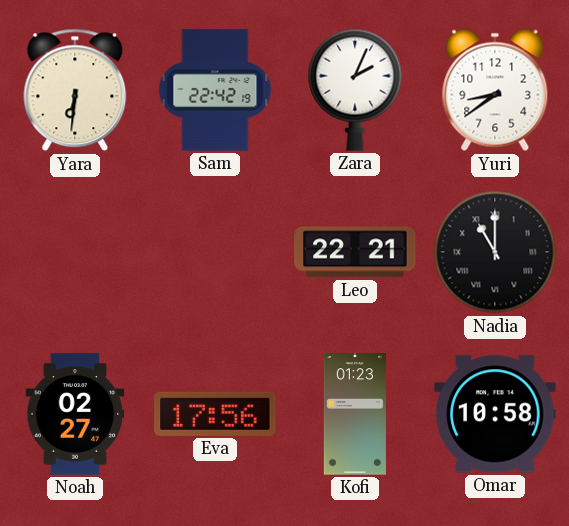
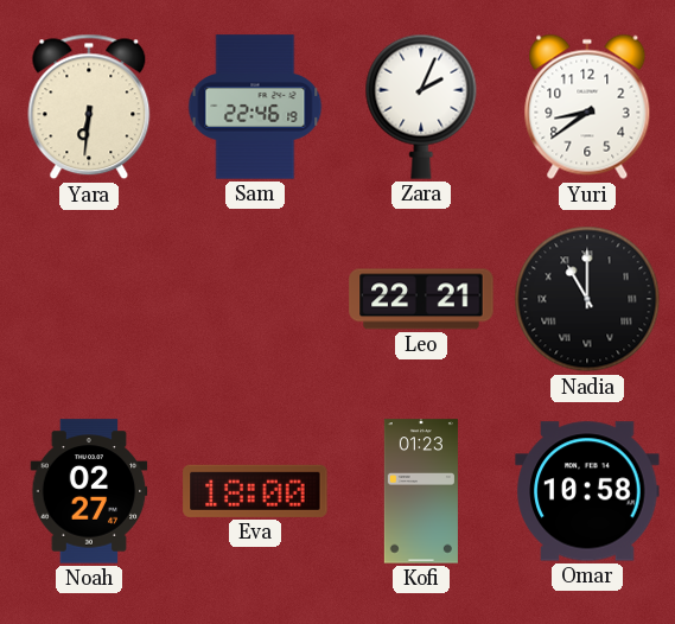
Sam: 22:42 -> 22:46
Eva: 17:56 -> 18:00
